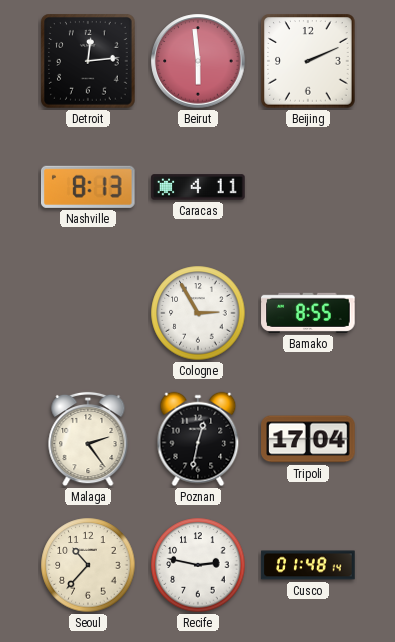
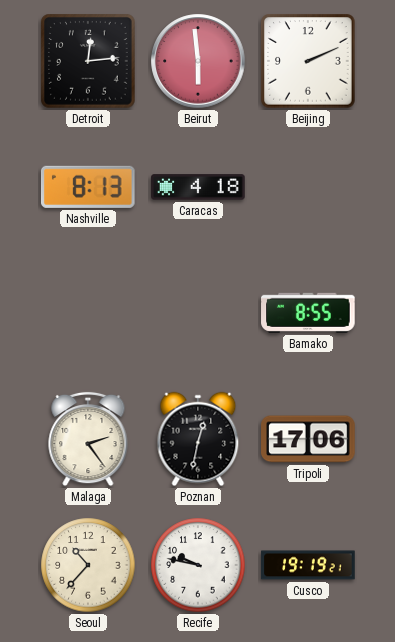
Caracas: 4:11 -> 4:18
Cologne: 2:55 -> none
Tripoli: 17:04 -> 17:06
Recife: 2:47 -> 9:47
Cusco: 01:48 -> 19:19
